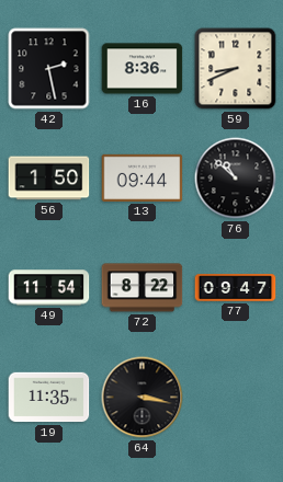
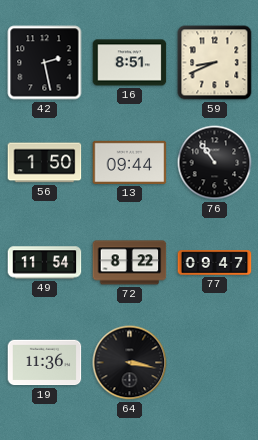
16: 8:36 -> 8:51
76: 10:52 -> 10:54
19: 11:35 -> 11:36
